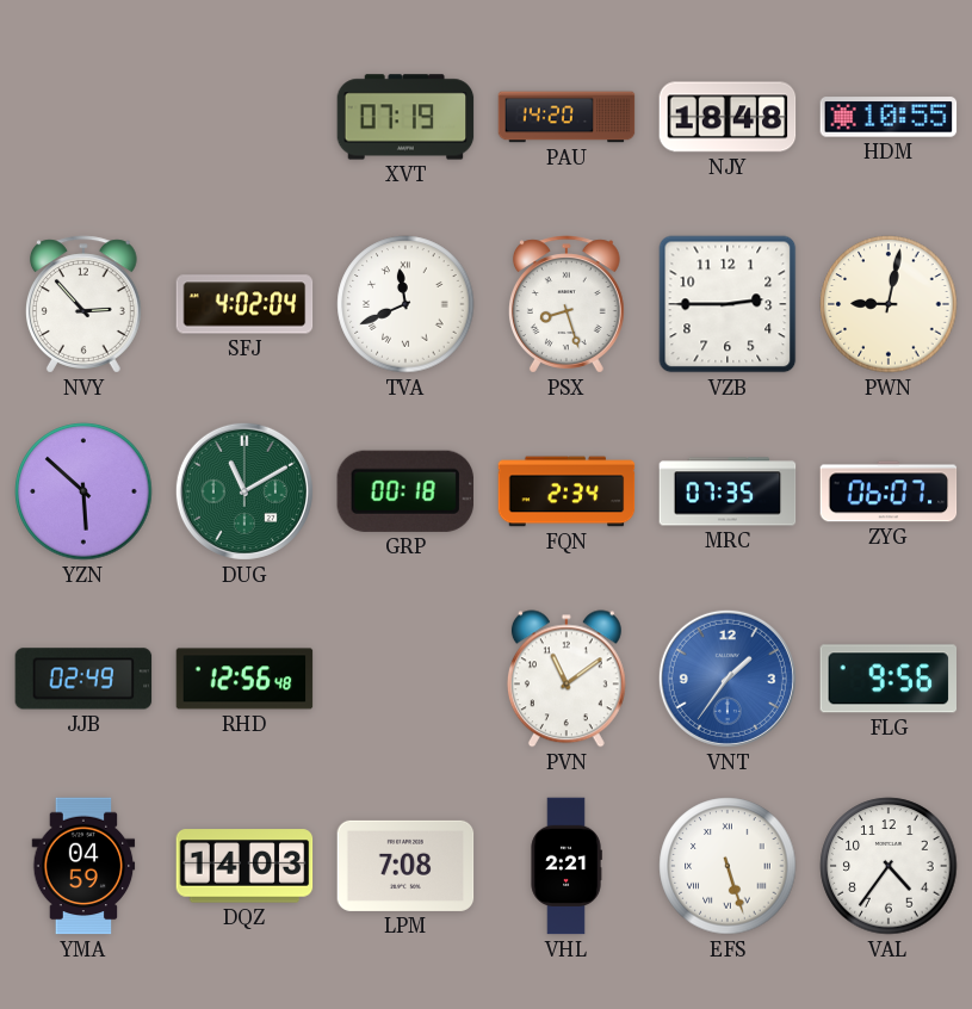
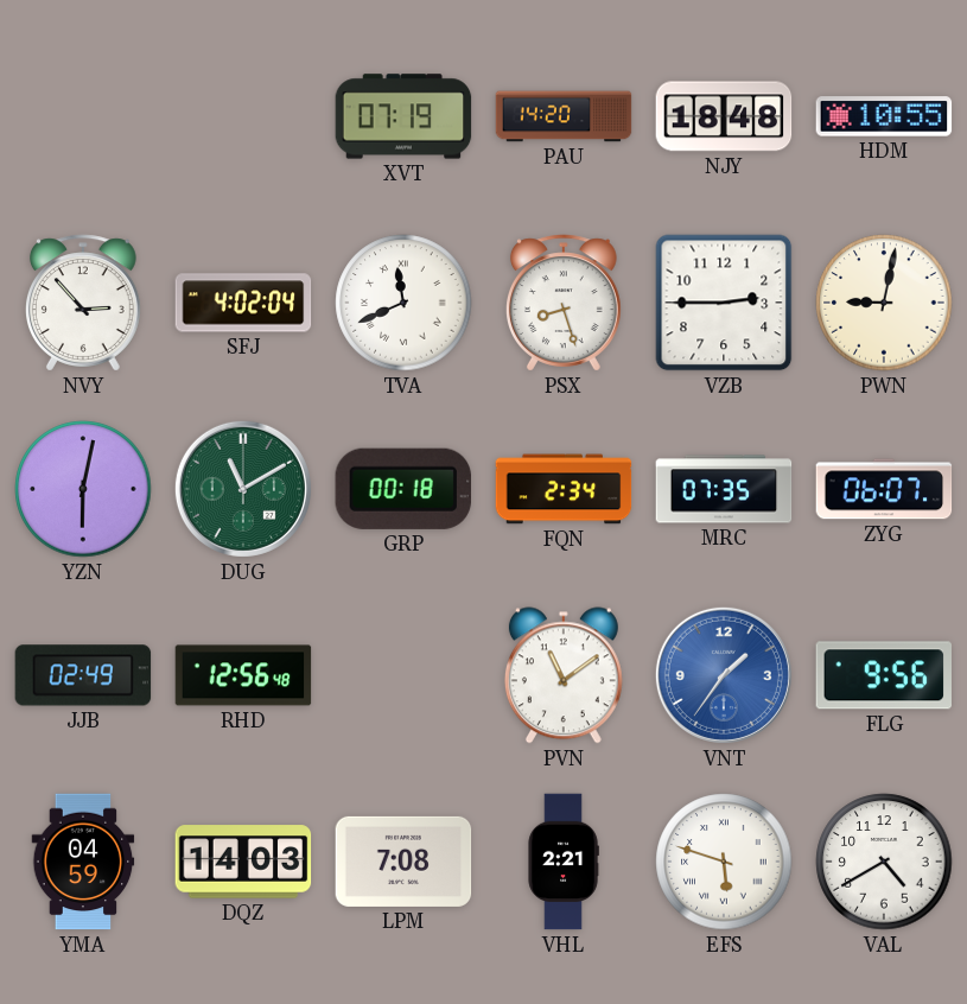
YZN: 5:52 -> 6:02
EFS: 5:27 -> 5:48
VAL: 4:36 -> 4:40
